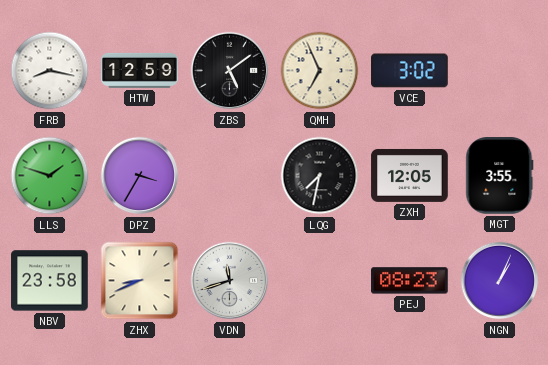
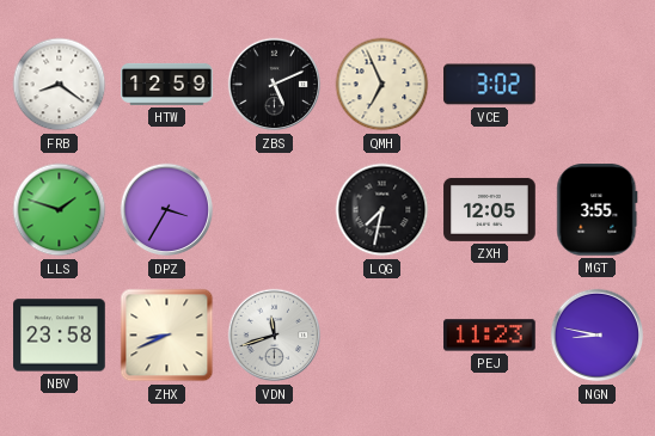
FRB: 8:17 -> 8:21
ZBS: 5:09 -> 5:11
PEJ: 08:23 -> 11:23
NGN: 1:04 -> 8:47
